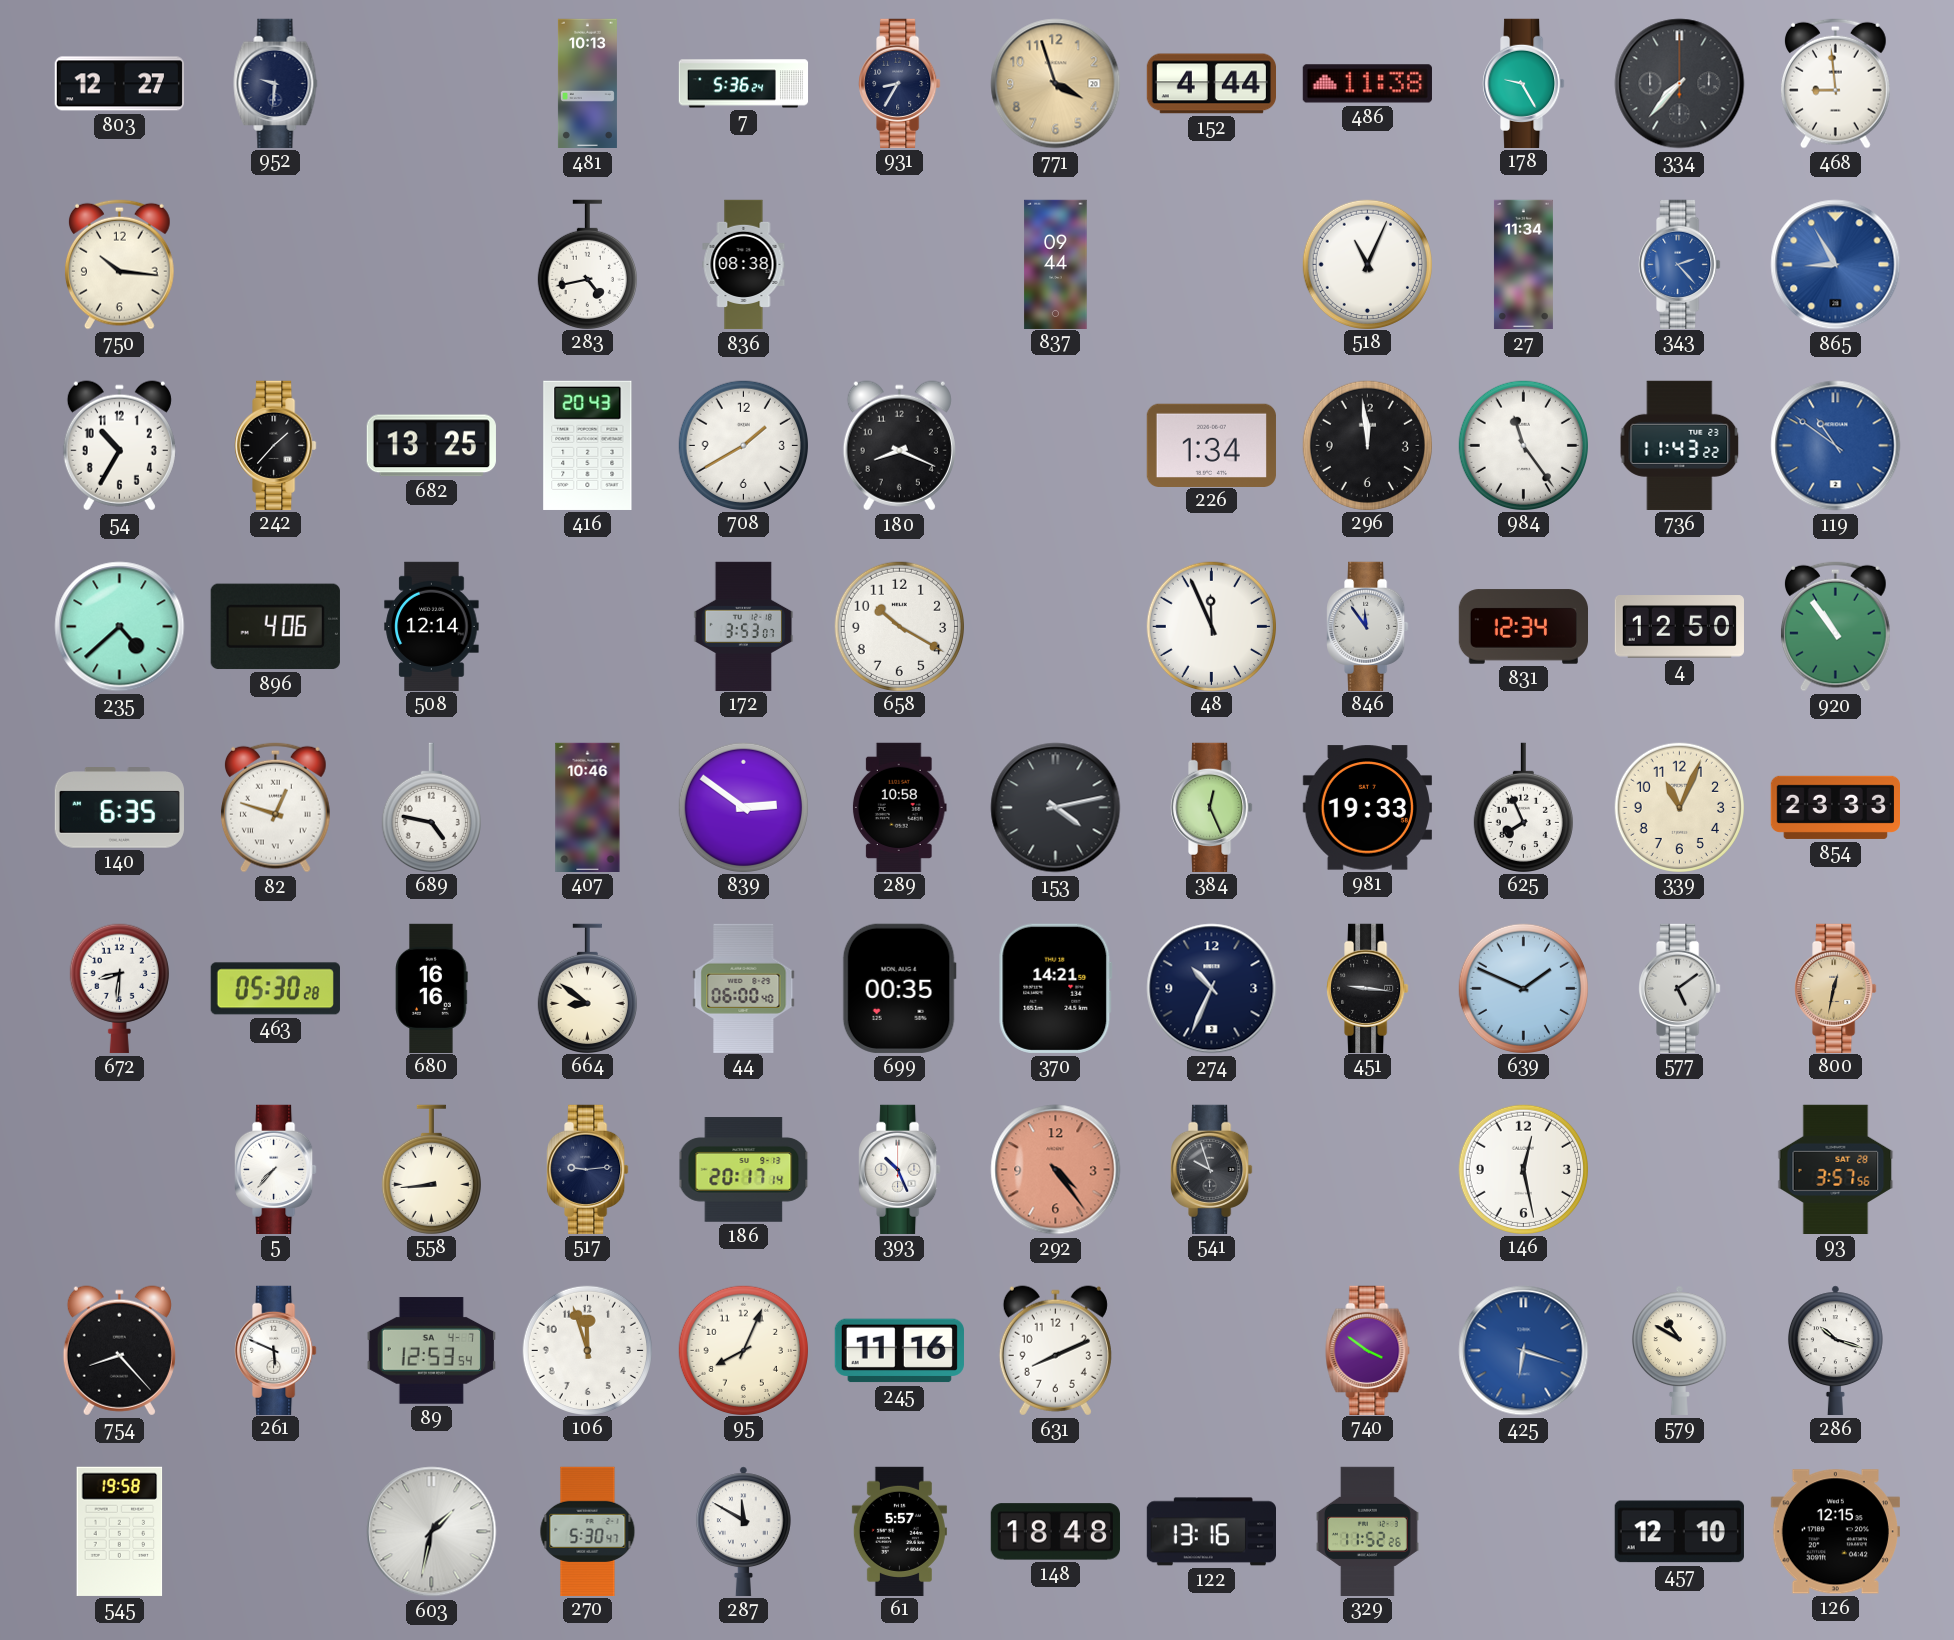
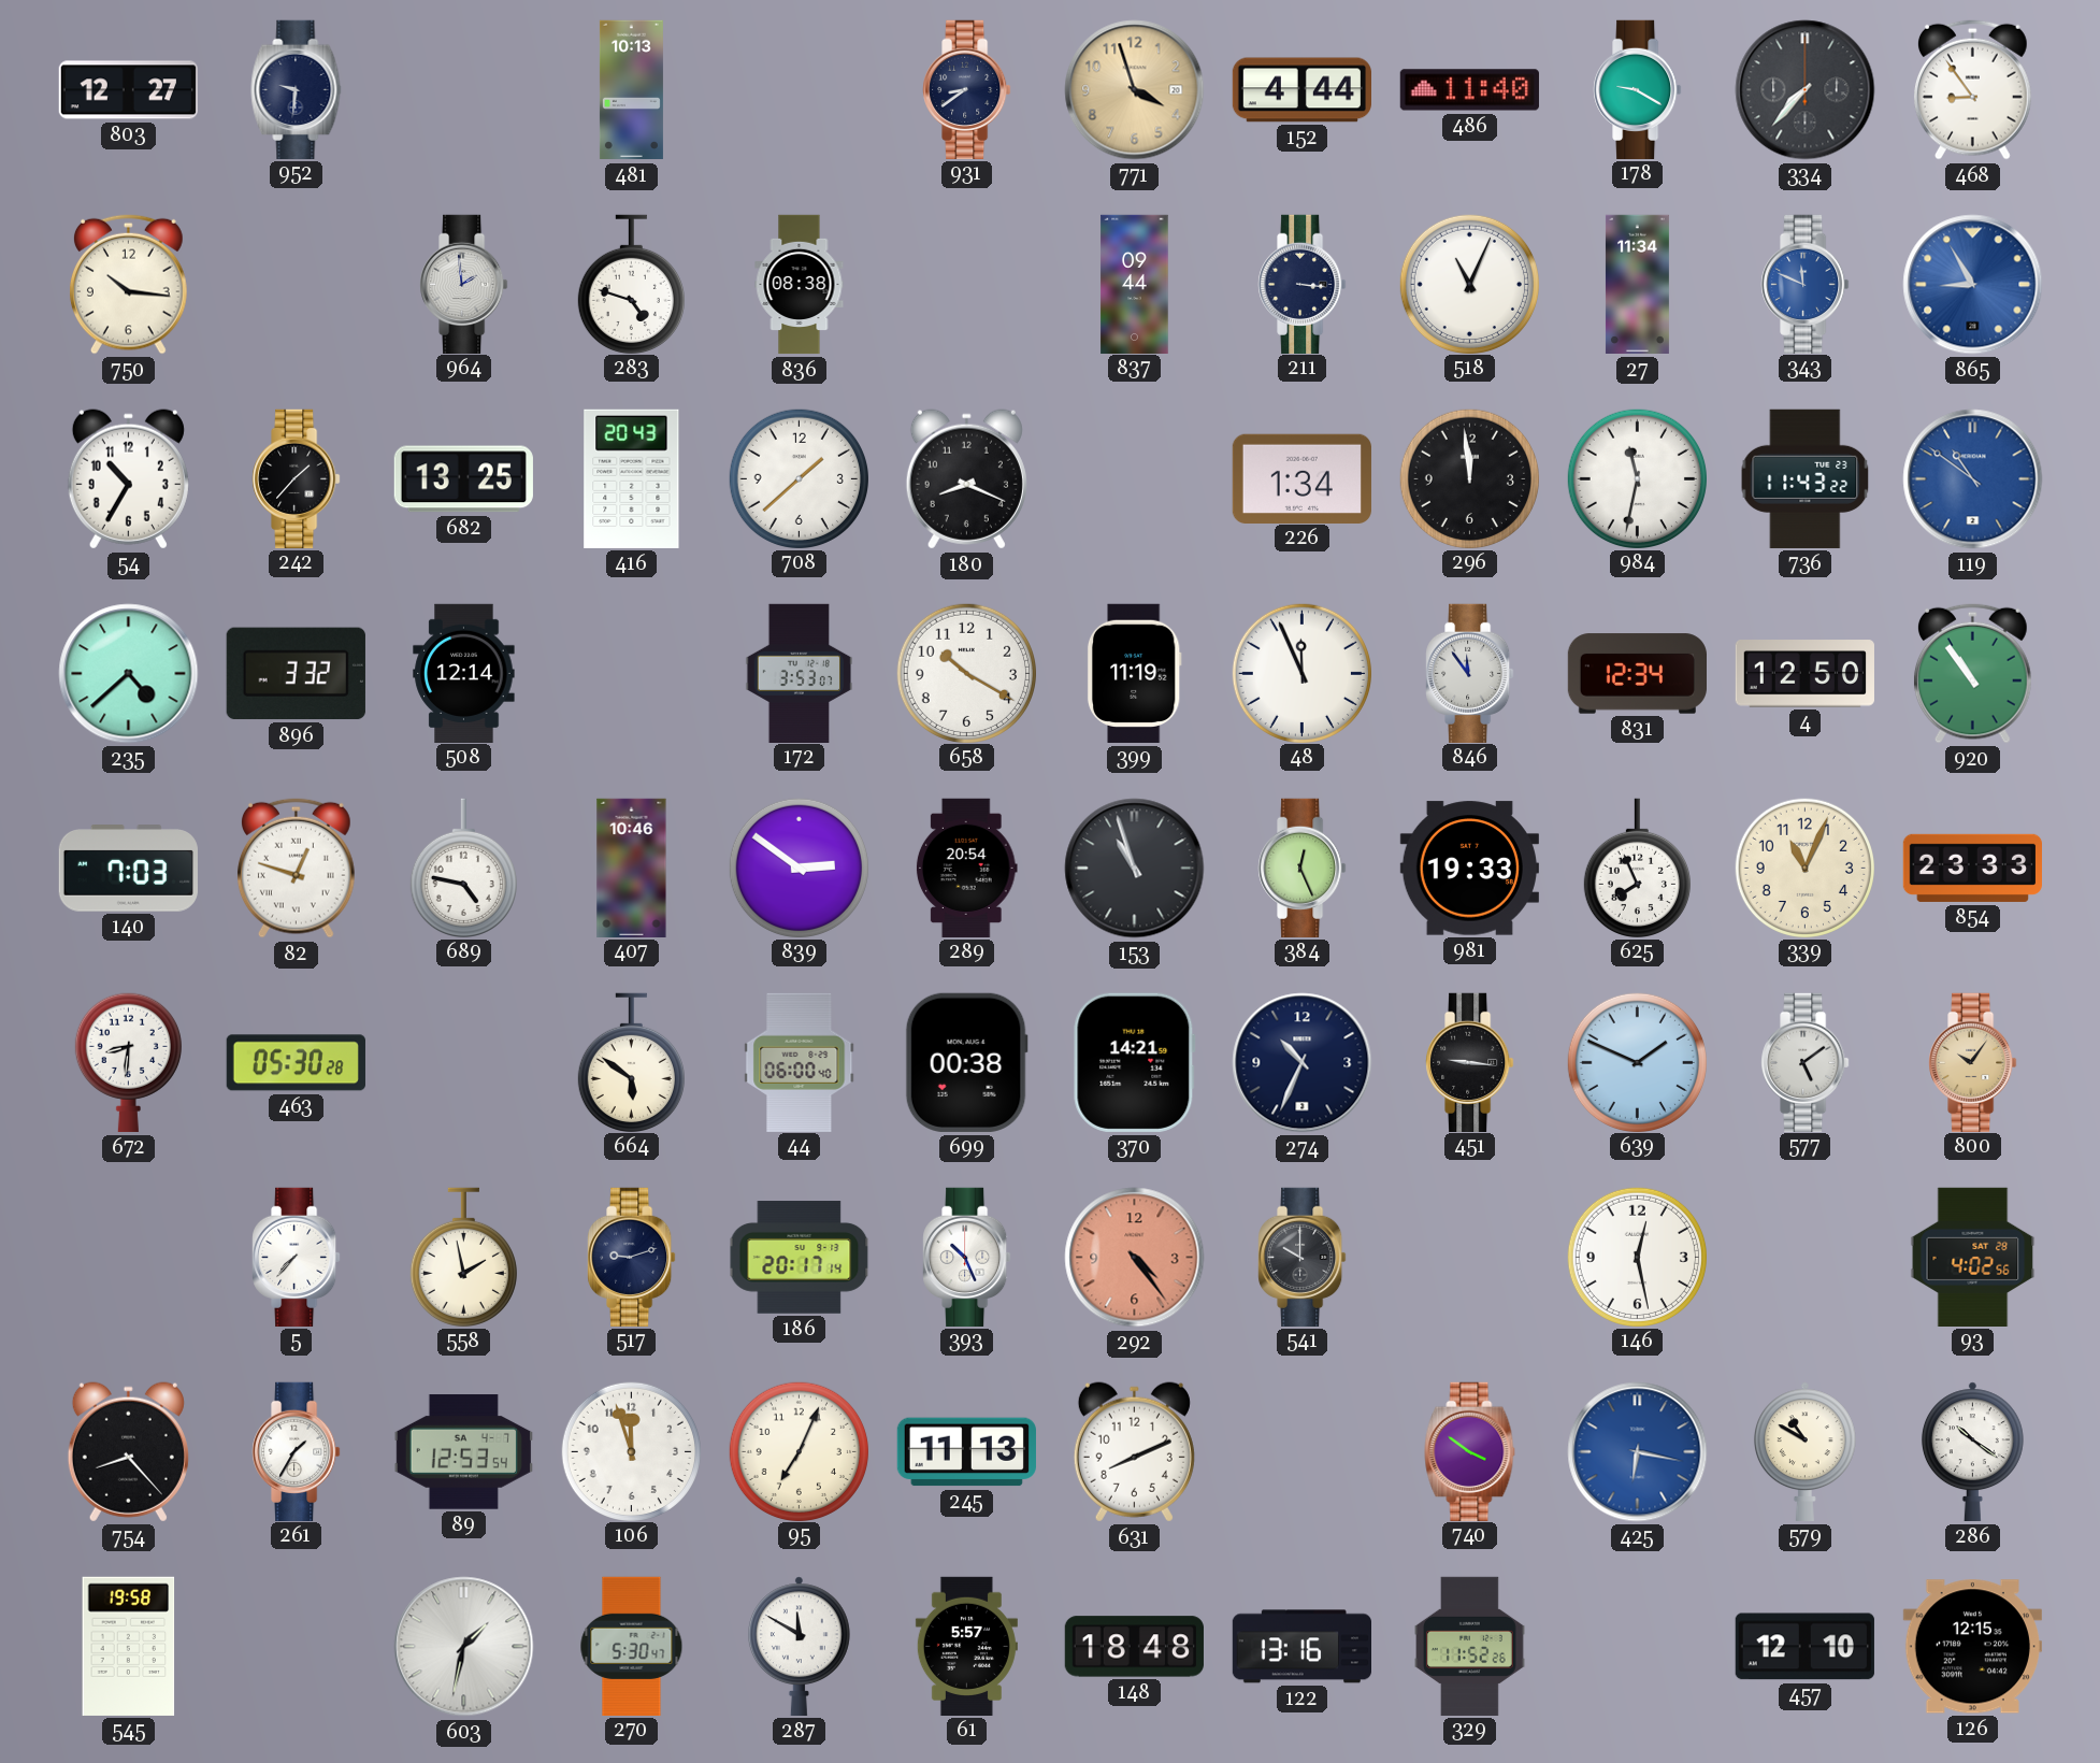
7: 5:36 -> none
931: 8:35 -> 8:39
486: 11:38 -> 11:40
178: 9:25 -> 9:20
468: 8:59 -> 8:54
964: none -> 1:59
283: 4:43 -> 4:48
211: none -> 3:16
343: 2:23 -> 11:49
708: 1:40 -> 1:38
984: 11:24 -> 11:32
896: 4:06 -> 3:32
399: none -> 11:19
140: 6:35 -> 7:03
289: 10:58 -> 20:54
153: 4:13 -> 10:57
680: 16:16 -> none
664: 8:51 -> 5:51
699: 00:35 -> 00:38
800: 12:32 -> 10:06
558: 8:44 -> 1:58
517: 9:14 -> 9:12
541: 9:57 -> 10:00
93: 3:57 -> 4:02
261: 5:49 -> 1:35
95: 8:04 -> 7:04
245: 11:16 -> 11:13
425: 6:18 -> 6:17
286: 10:18 -> 10:21
